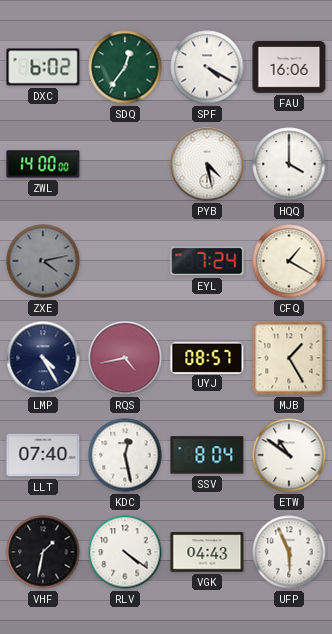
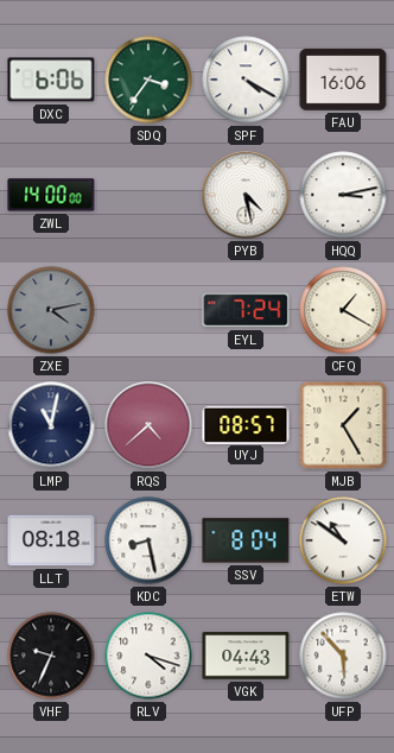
DXC: 6:02 -> 6:06
SDQ: 12:36 -> 3:36
HQQ: 4:00 -> 3:13
LMP: 4:25 -> 11:02
RQS: 4:43 -> 4:38
LLT: 07:40 -> 08:18
KDC: 12:28 -> 8:28
VHF: 1:32 -> 9:34
RLV: 4:21 -> 4:18
UFP: 5:56 -> 5:53
